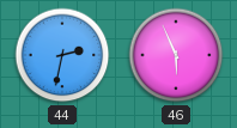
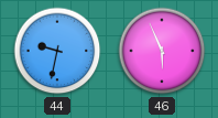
44: 2:32 -> 9:32
